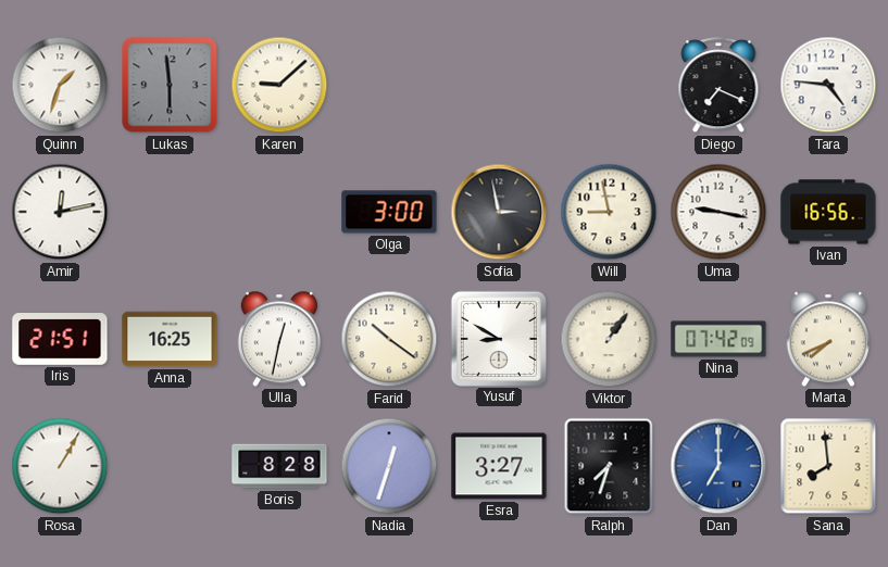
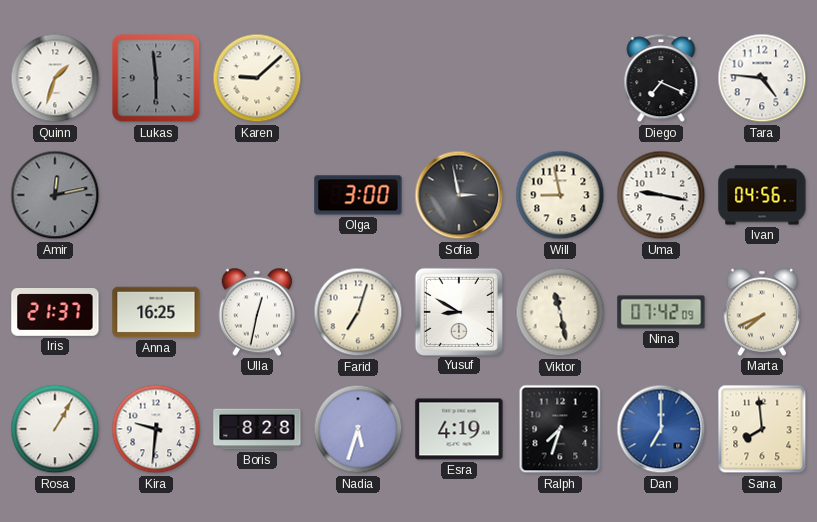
Amir dial: white -> grey
Ivan: 16:56 -> 04:56
Iris: 21:51 -> 21:37
Farid: 10:21 -> 7:03
Viktor: 1:06 -> 11:28
Kira: none -> 9:31
Nadia: 12:33 -> 5:33
Esra: 3:27 -> 4:19
